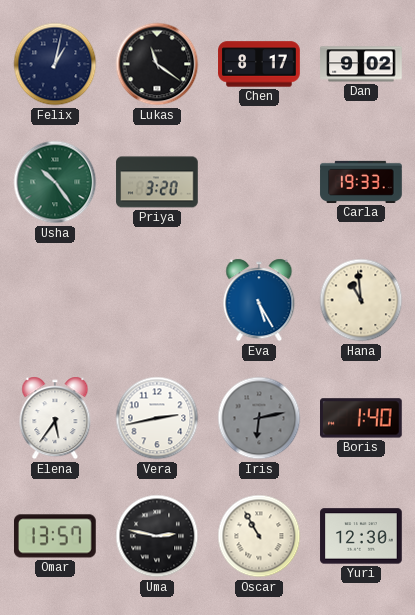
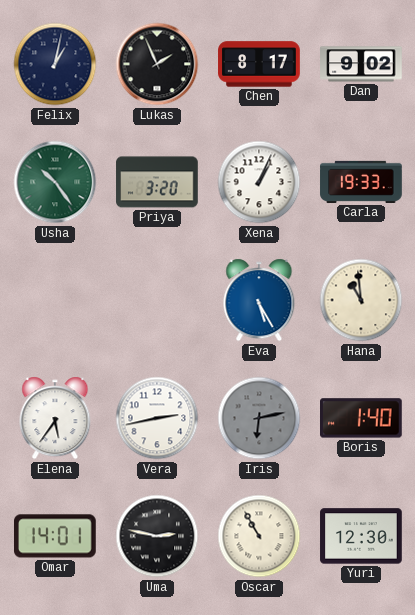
Lukas: 11:21 -> 1:56
Xena: none -> 1:04
Omar: 13:57 -> 14:01
